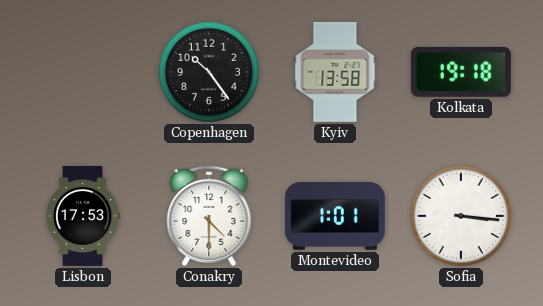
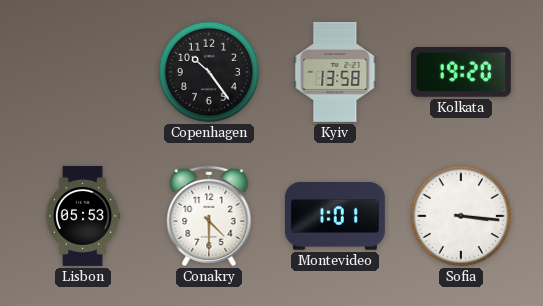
Kolkata: 19:18 -> 19:20
Lisbon: 17:53 -> 05:53
